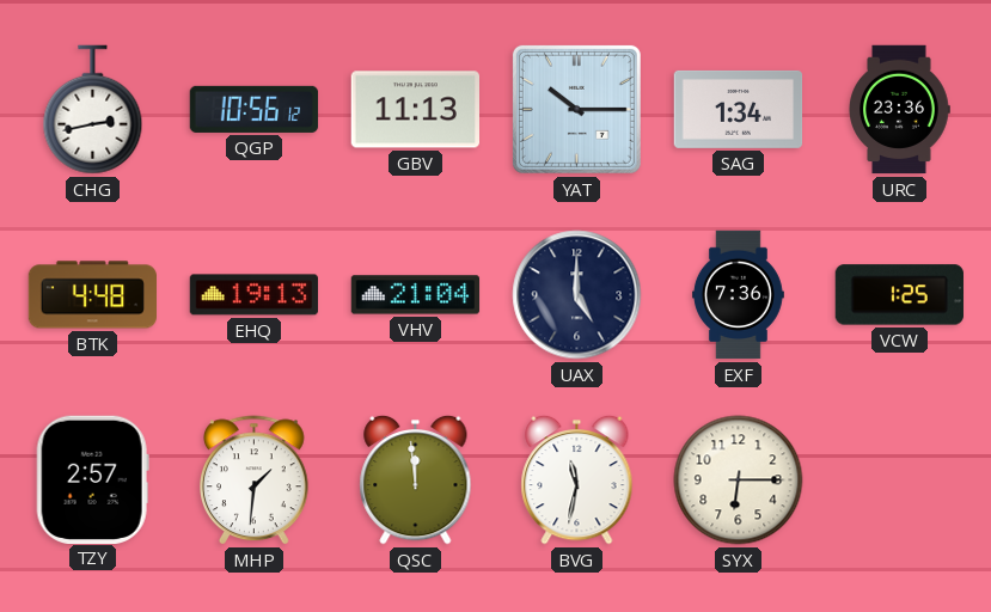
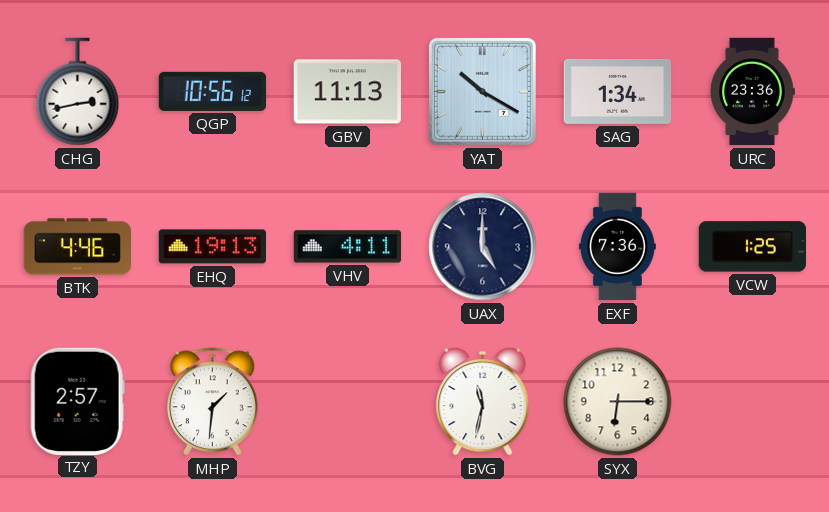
YAT: 10:15 -> 10:20
BTK: 4:48 -> 4:46
VHV: 21:04 -> 4:11
QSC: 11:59 -> none
